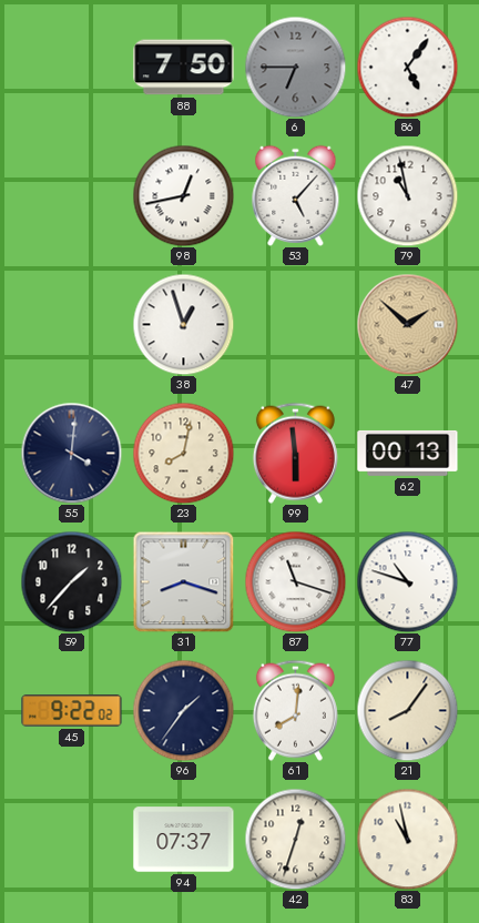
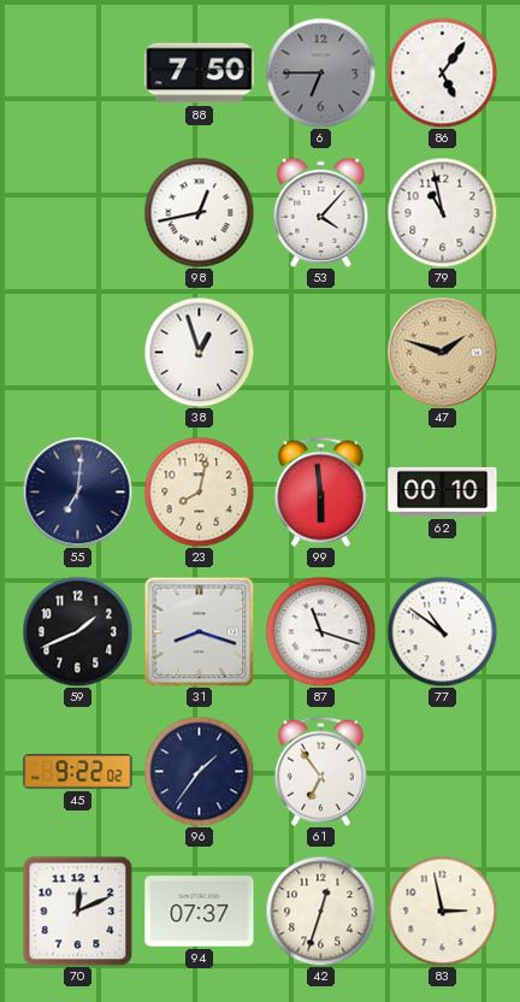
53: 5:07 -> 4:07
47: 1:52 -> 1:48
55: 4:01 -> 7:01
62: 00:13 -> 00:10
59: 1:37 -> 1:41
77: 10:48 -> 10:51
61: 8:01 -> 6:54
21: 8:06 -> none
70: none -> 12:11
83: 10:58 -> 2:58
